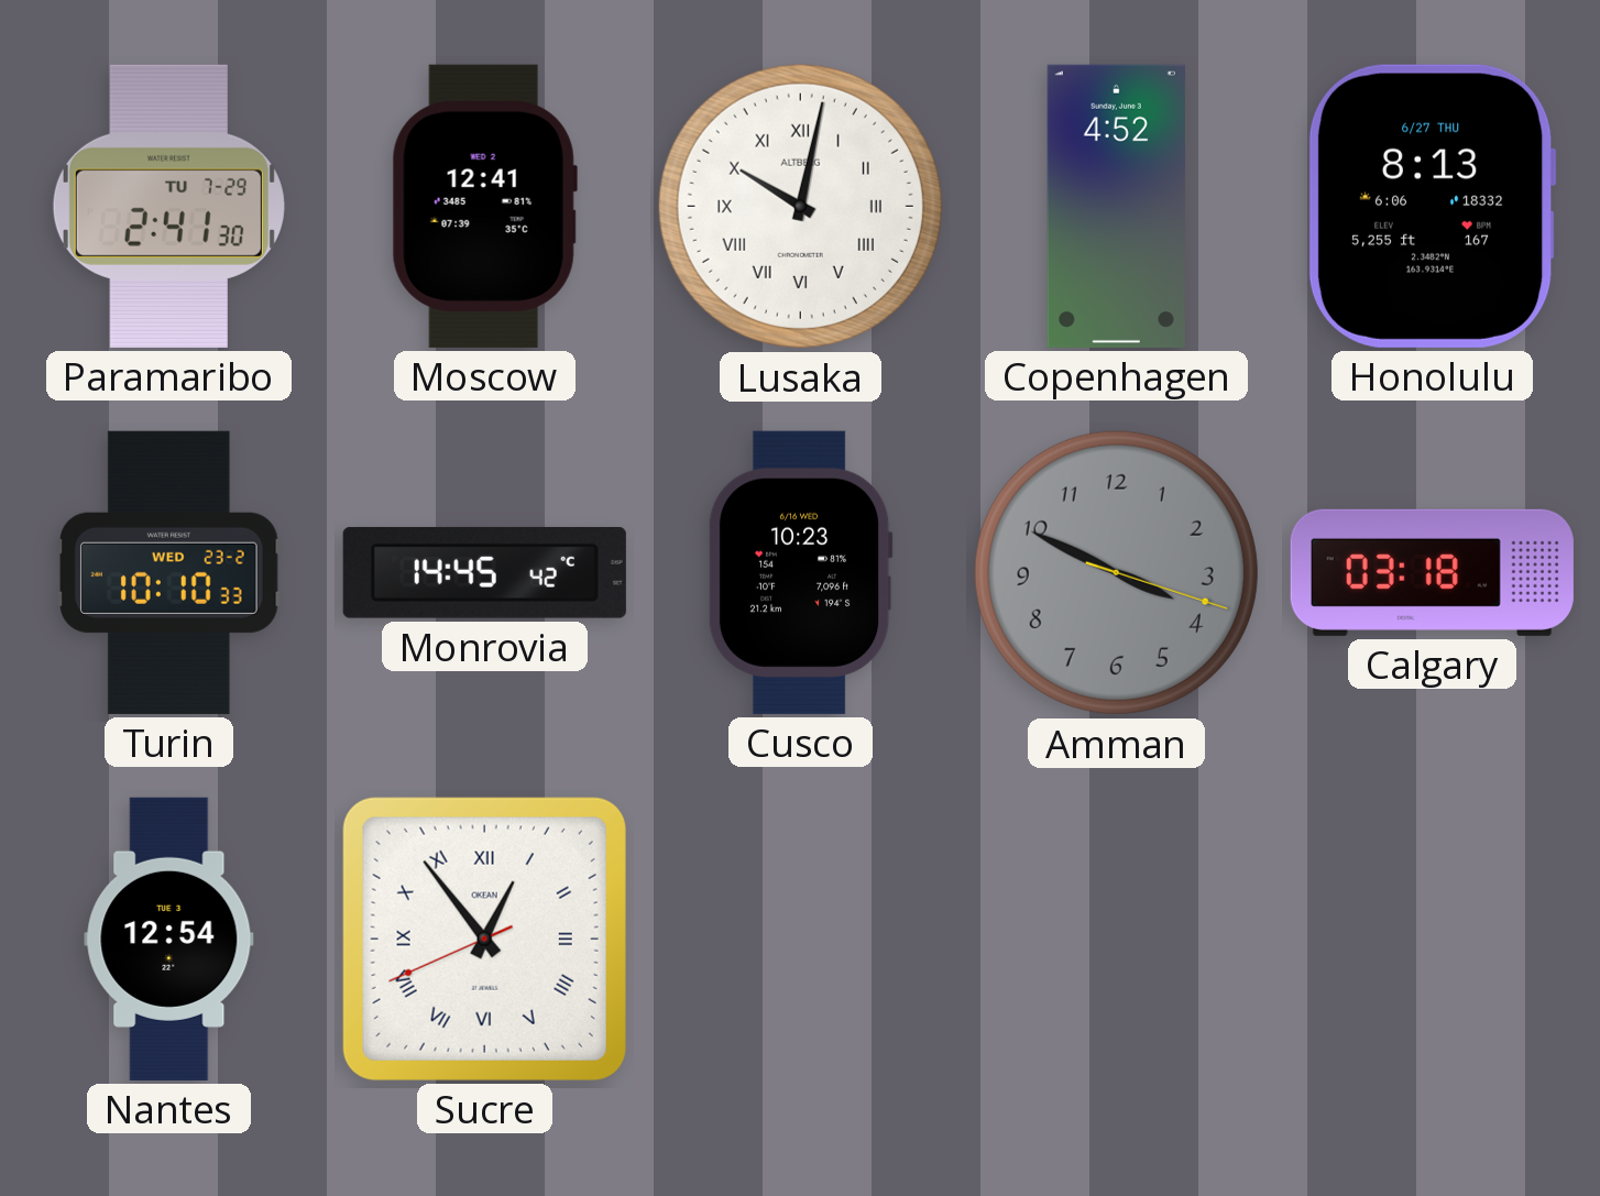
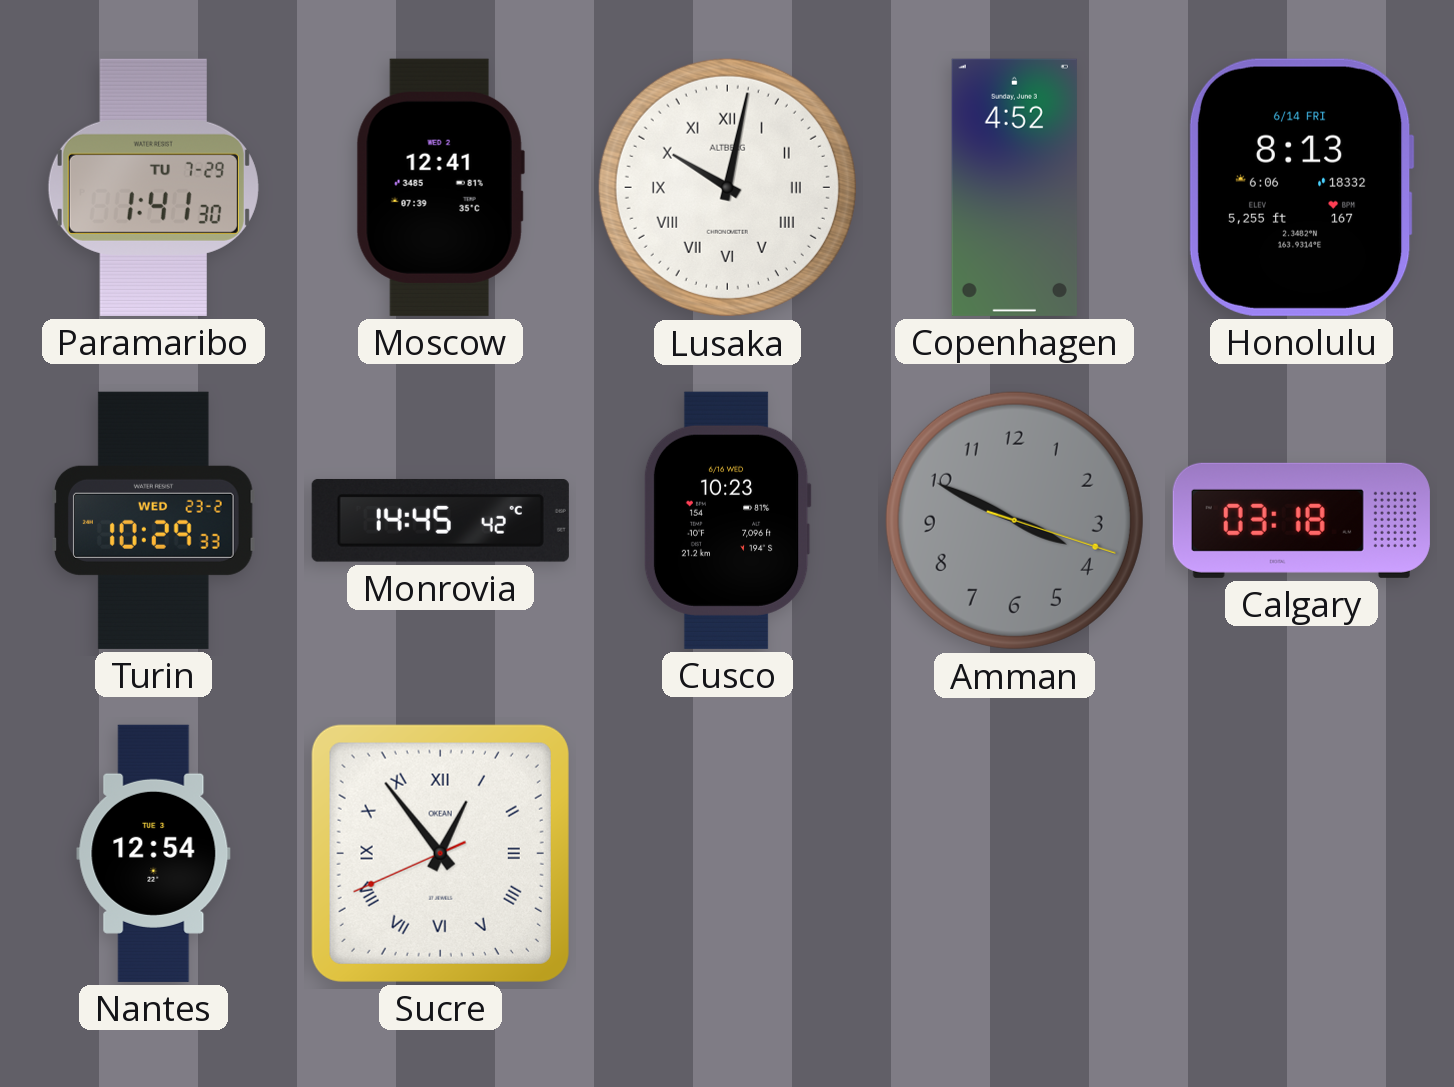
Paramaribo: 2:41 -> 1:41
Honolulu date: 6/27 THU -> 6/14 FRI
Turin: 10:10 -> 10:29
